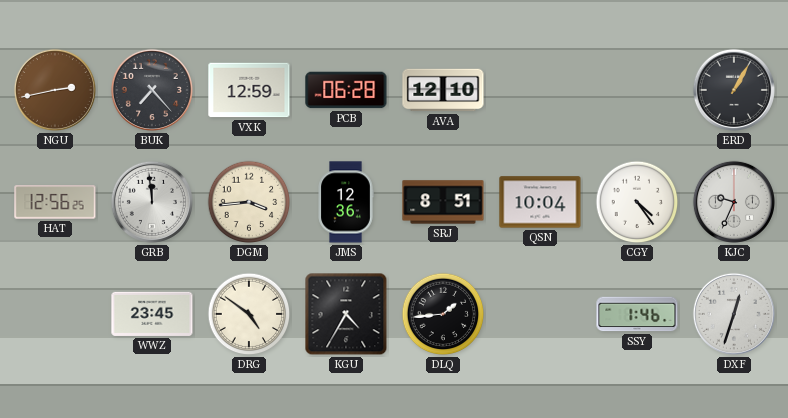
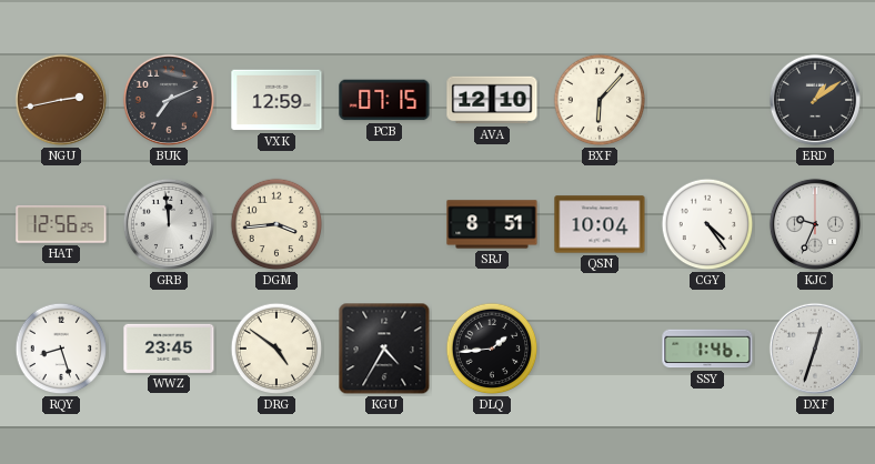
BUK: 7:23 -> 7:11
PCB: 06:28 -> 07:15
BXF: none -> 6:07
ERD: 1:05 -> 1:09
JMS: 12:36 -> none
RQY: none -> 8:27
